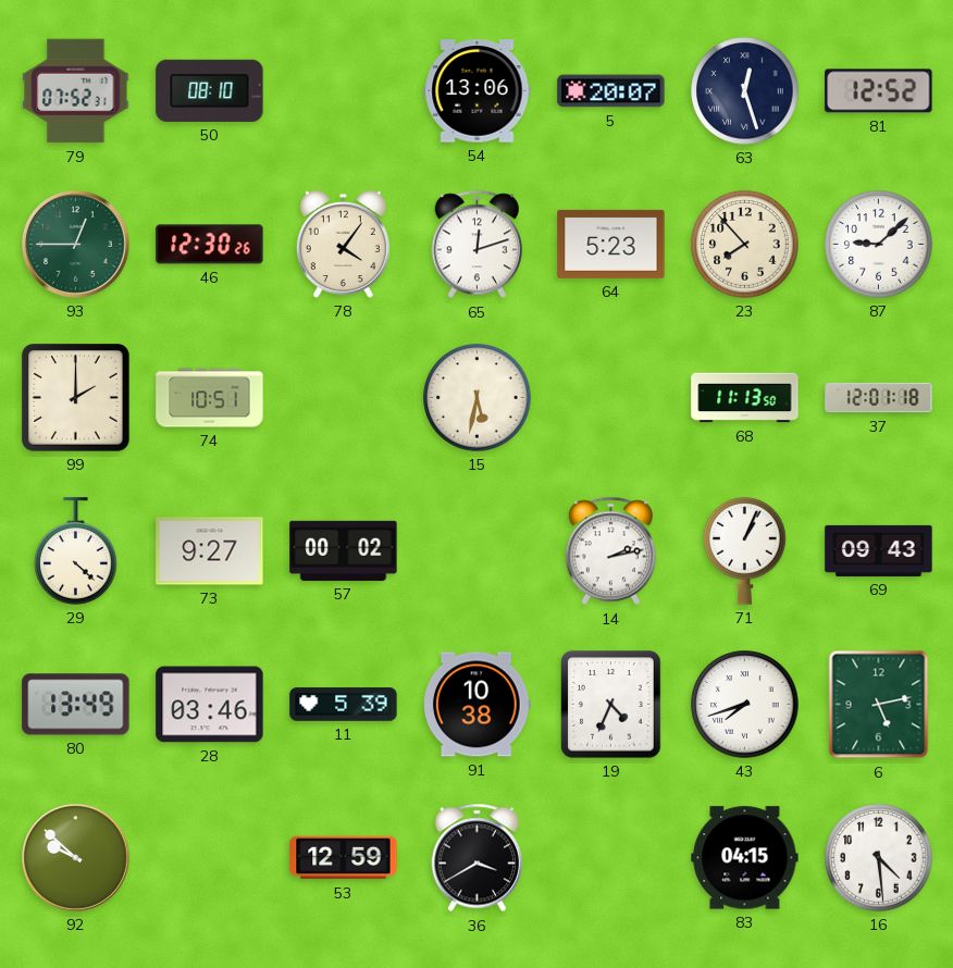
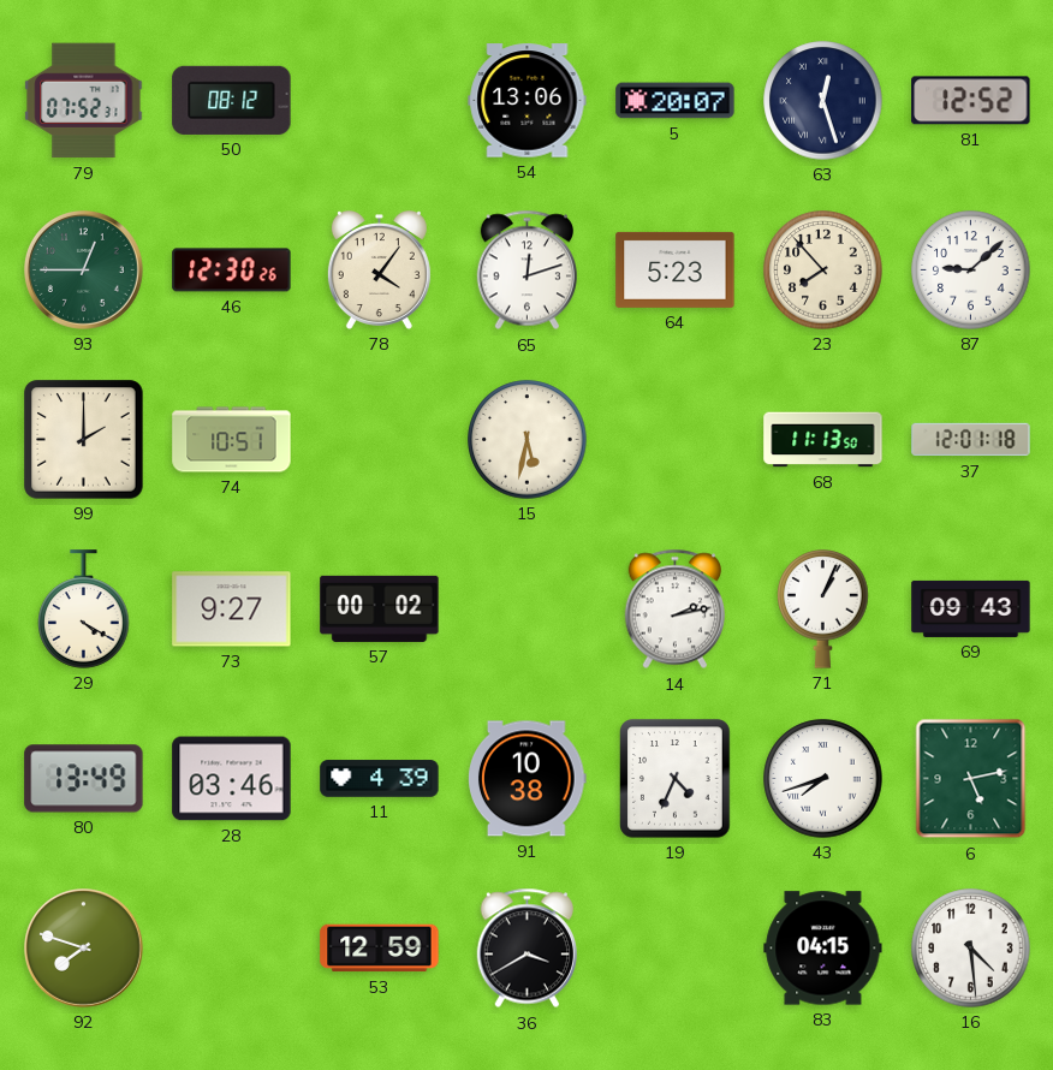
50: 08:10 -> 08:12
29: 4:22 -> 4:20
11: 5:39 -> 4:39
92: 9:52 -> 7:48
